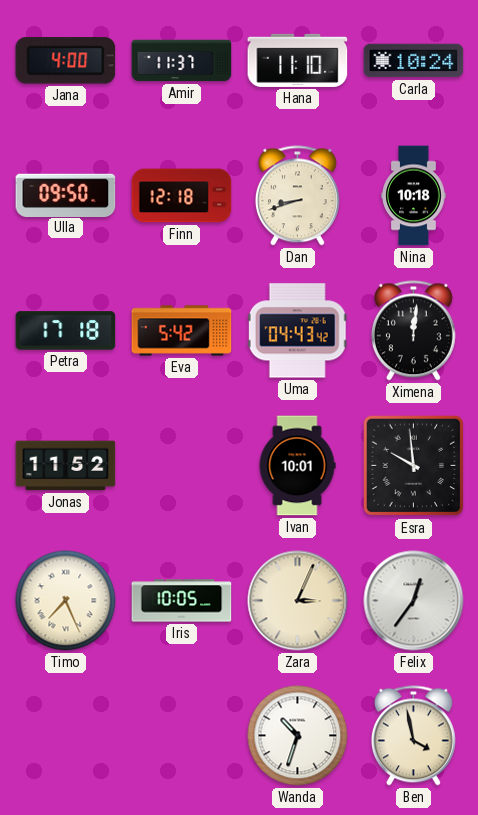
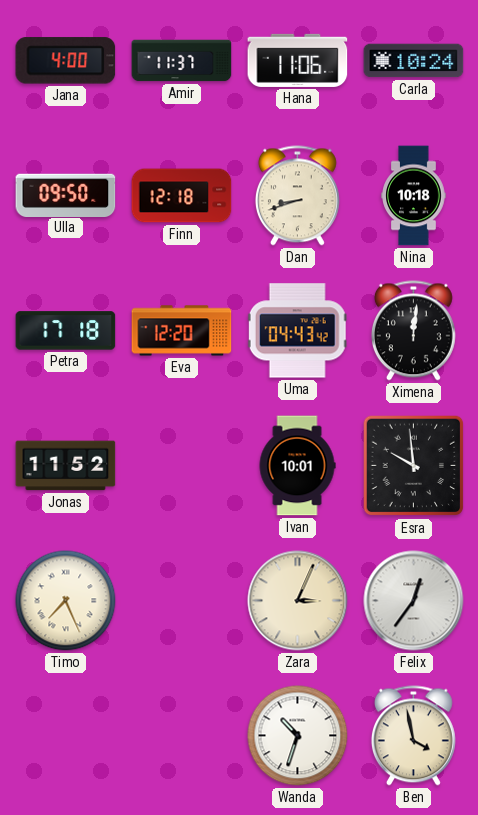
Hana: 11:10 -> 11:06
Eva: 5:42 -> 12:20
Iris: 10:05 -> none
